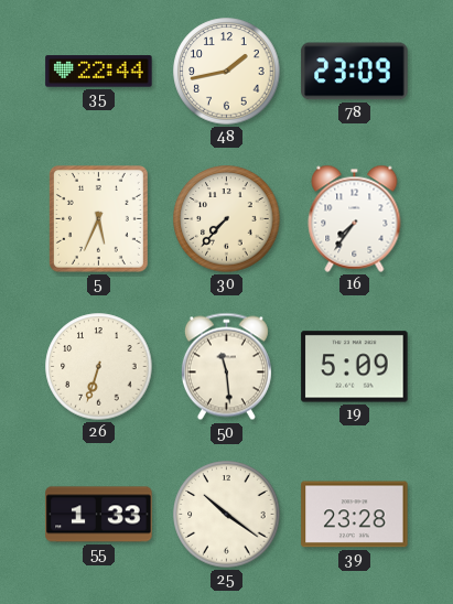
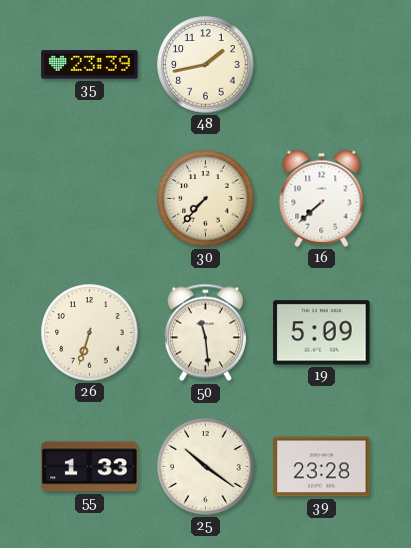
35: 22:44 -> 23:39
78: 23:09 -> none
5: 5:34 -> none
16: 7:36 -> 7:38
